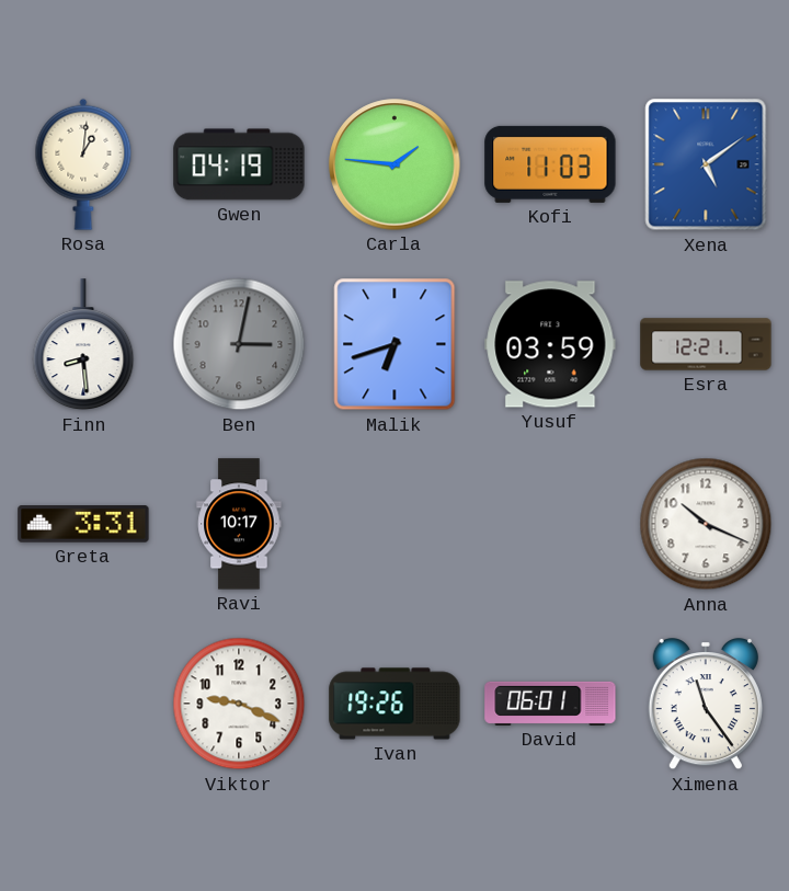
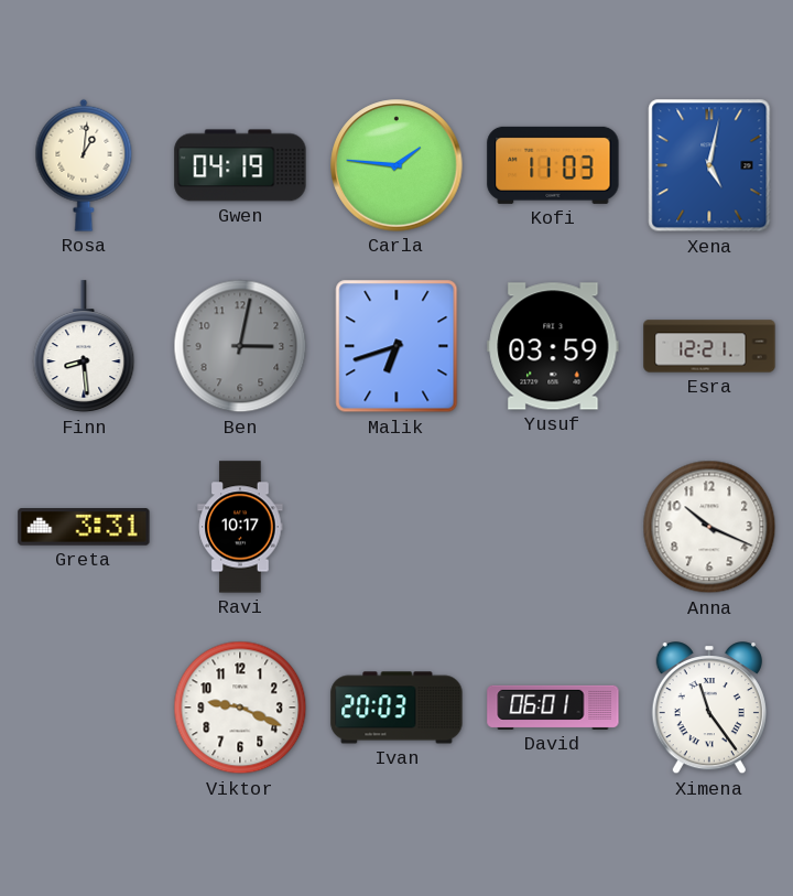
Xena: 5:09 -> 5:02
Ivan: 19:26 -> 20:03
